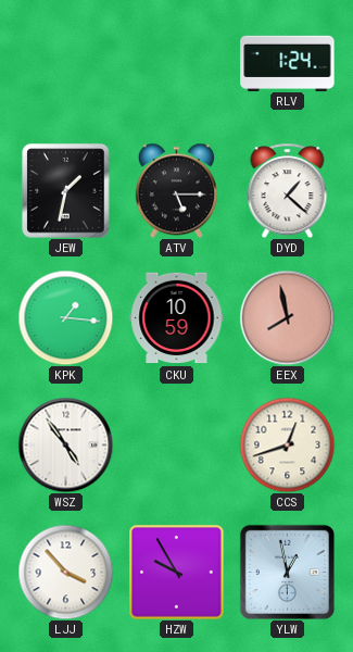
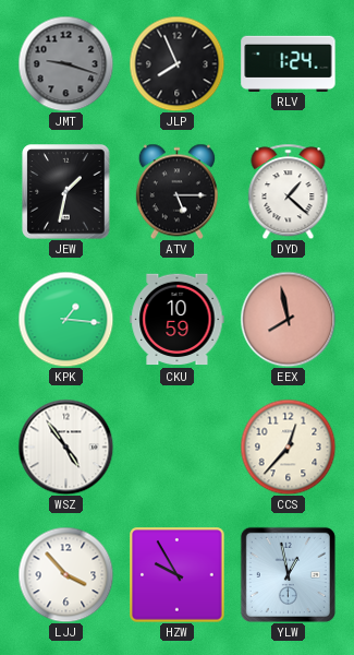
JMT: none -> 9:18
JLP: none -> 7:56
CCS: 12:42 -> 12:37
